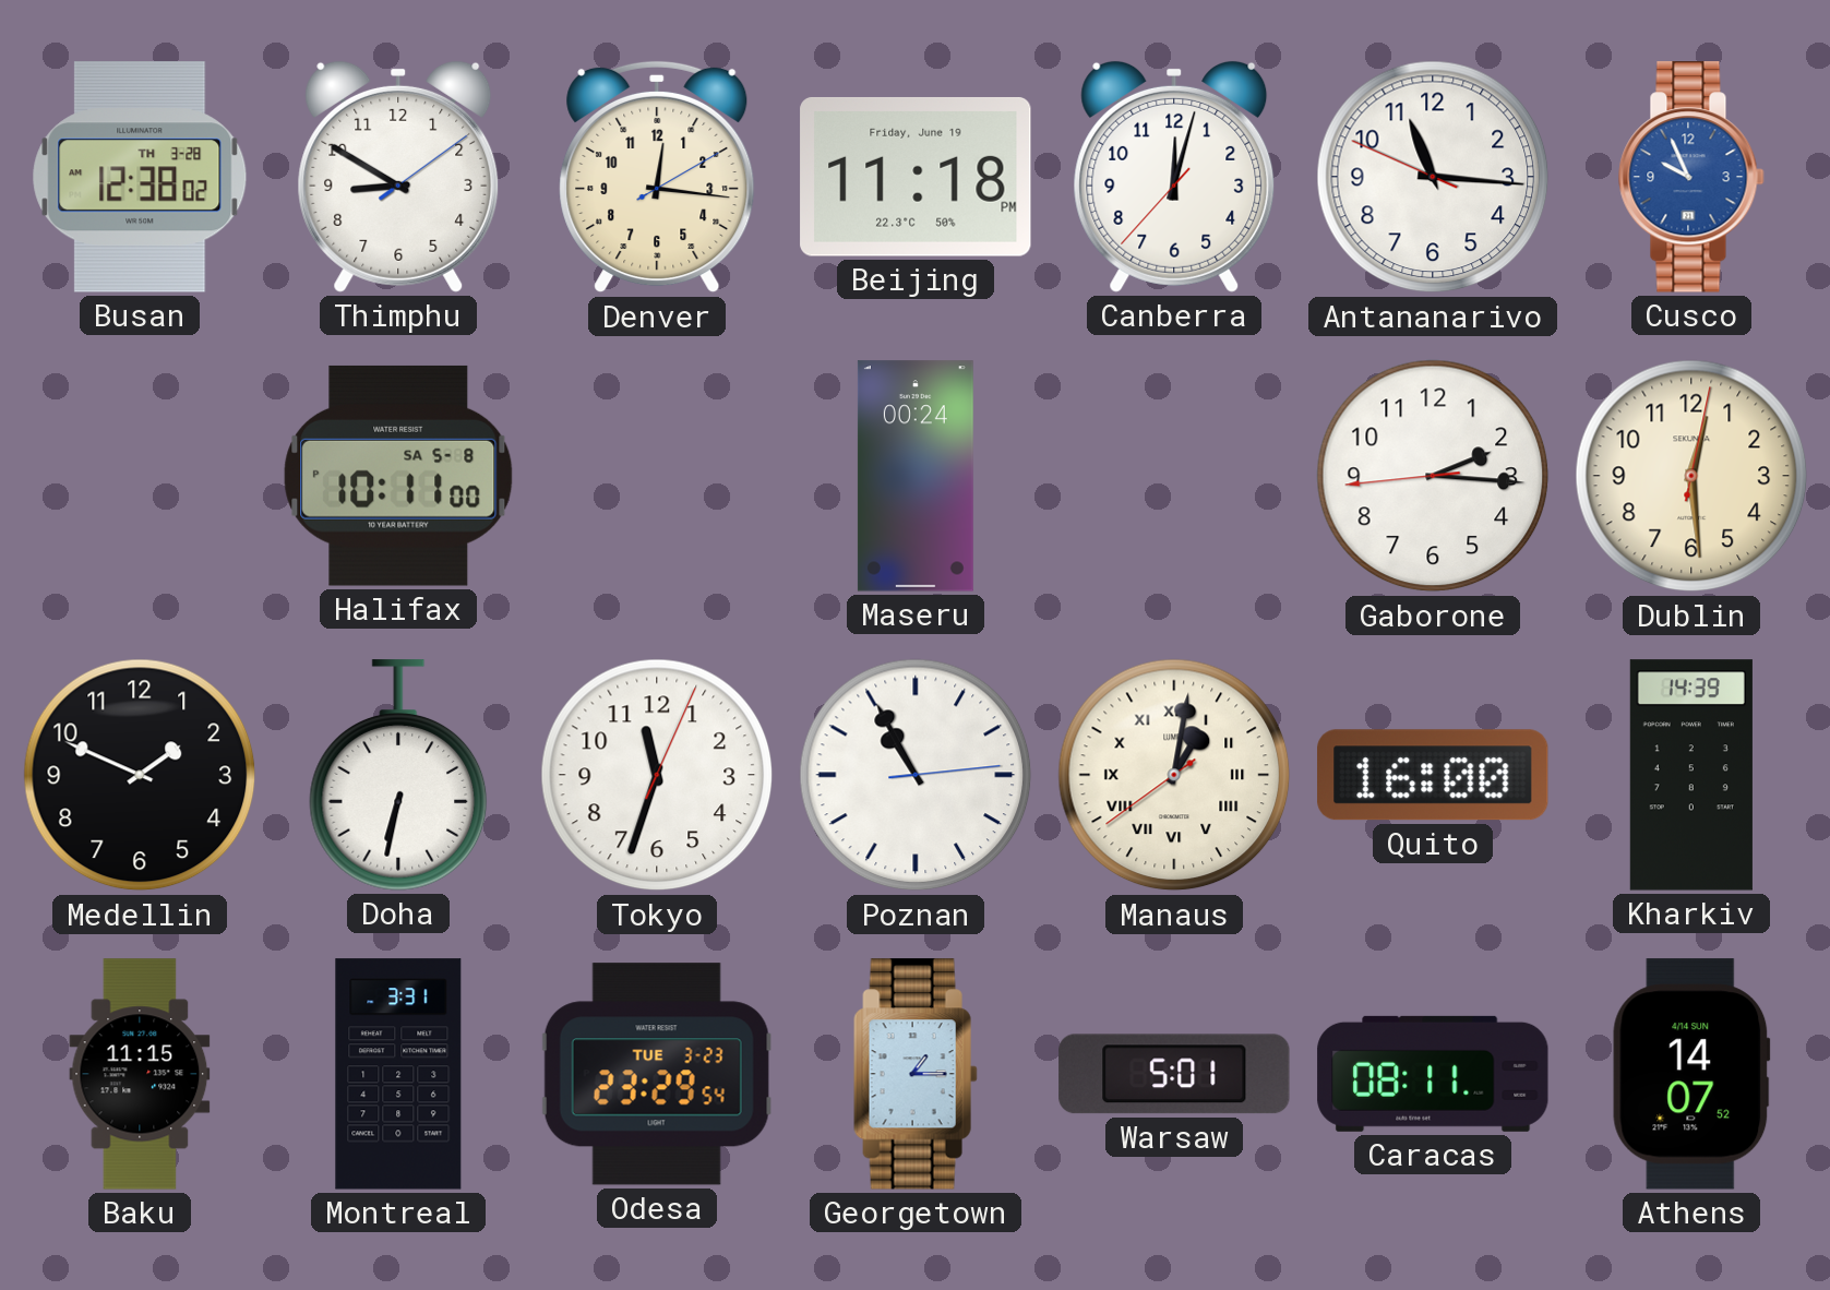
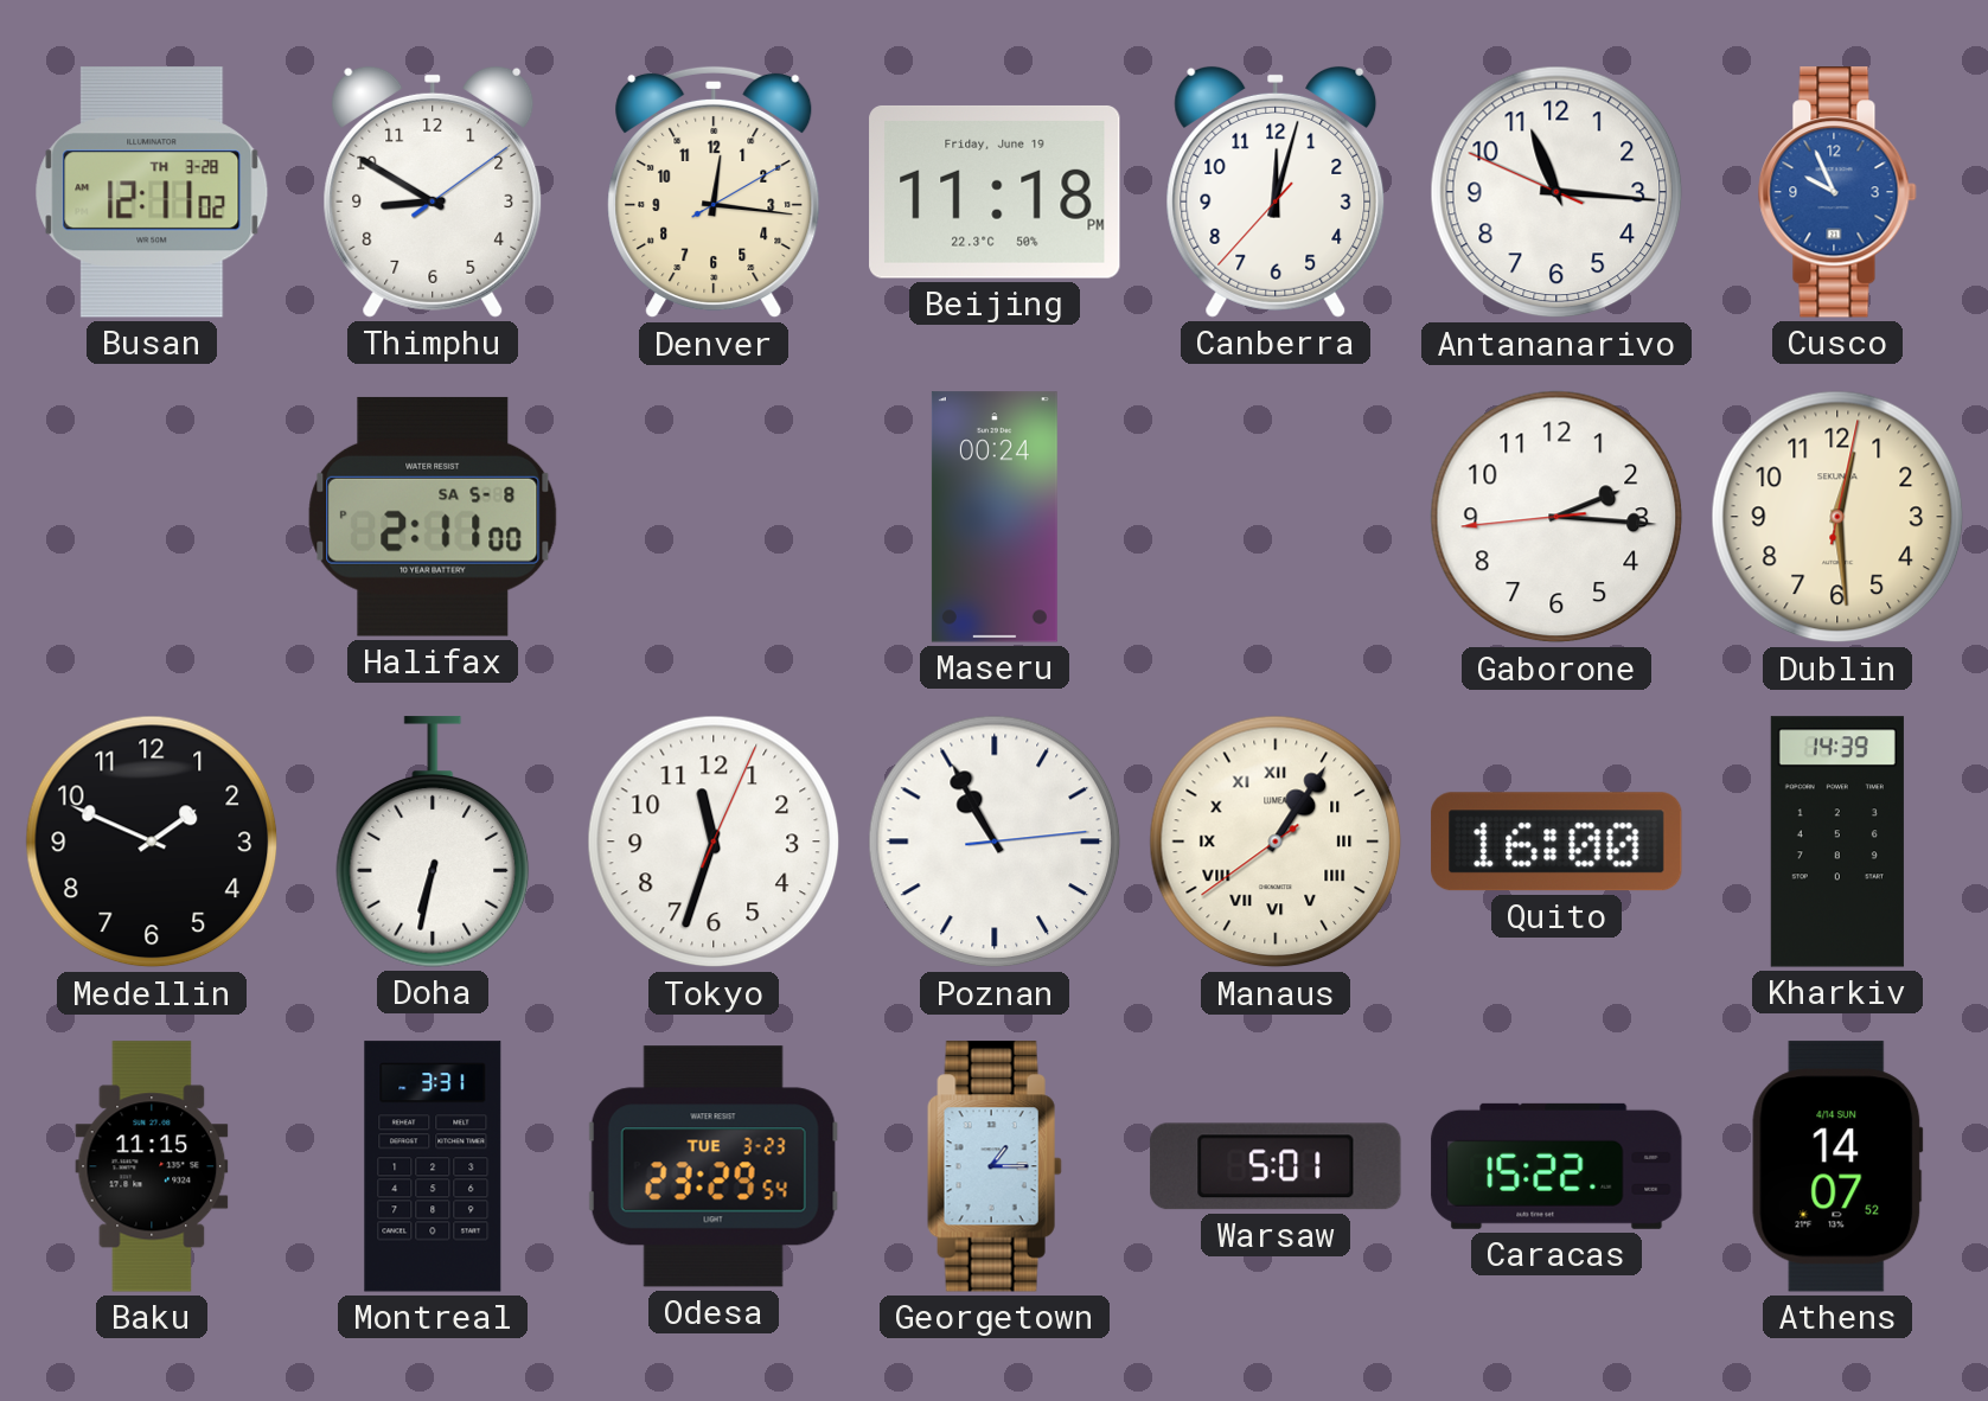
Busan: 12:38 -> 12:11
Halifax: 10:11 -> 2:11
Manaus: 1:01 -> 1:05
Caracas: 08:11 -> 15:22
